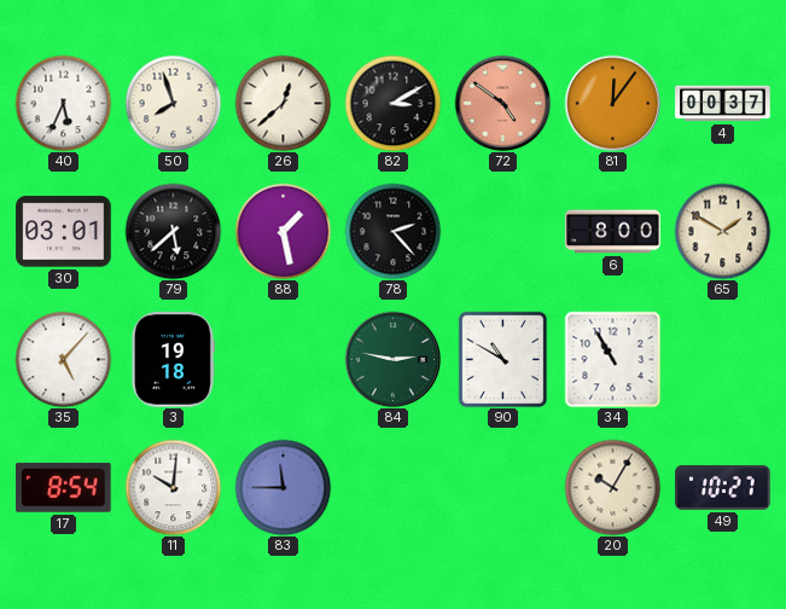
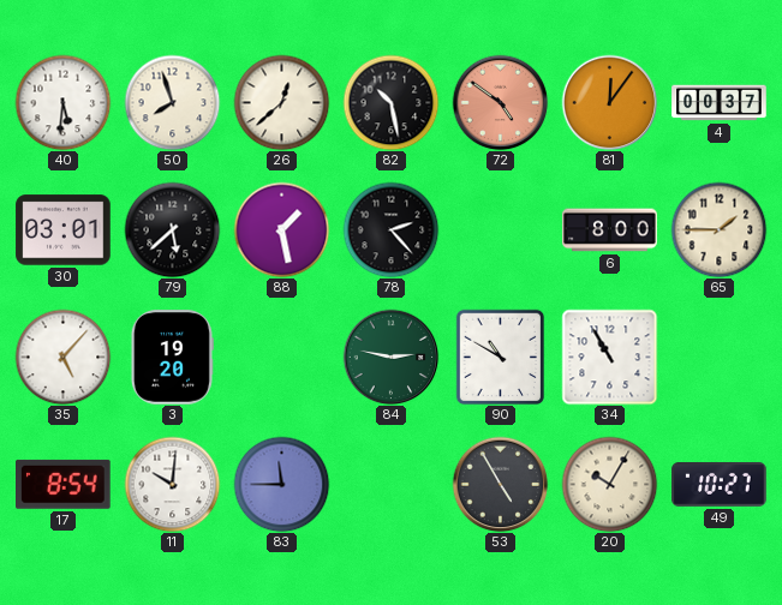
40: 5:34 -> 5:31
82: 3:10 -> 10:28
65: 1:50 -> 1:45
3: 19:18 -> 19:20
53: none -> 4:55
